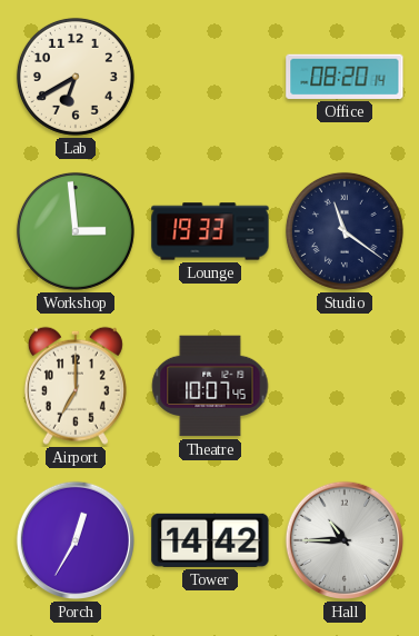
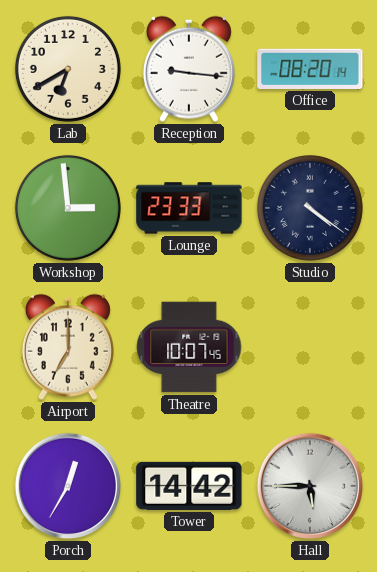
Reception: none -> 9:16
Lounge: 19:33 -> 23:33
Studio: 11:21 -> 4:21
Hall: 10:45 -> 5:45
